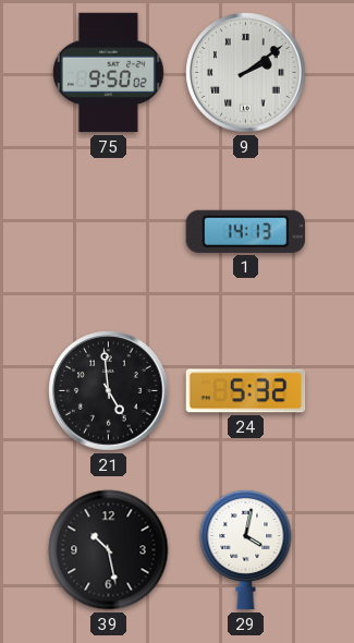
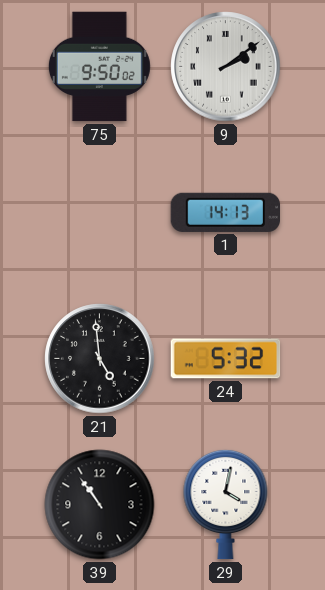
39: 10:28 -> 10:54
